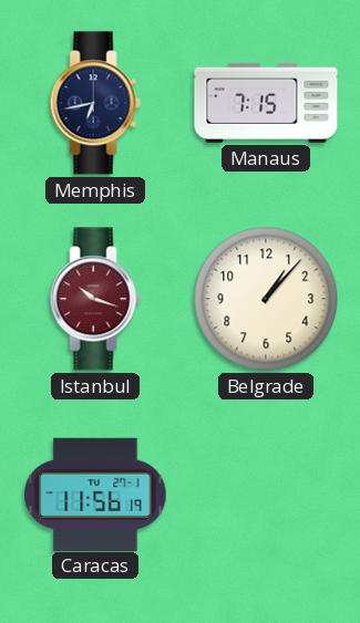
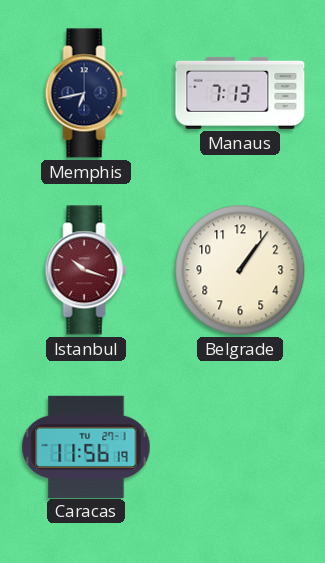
Manaus: 7:15 -> 7:13
Belgrade: 1:07 -> 1:06
